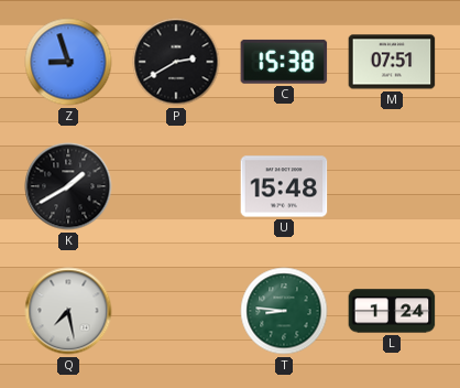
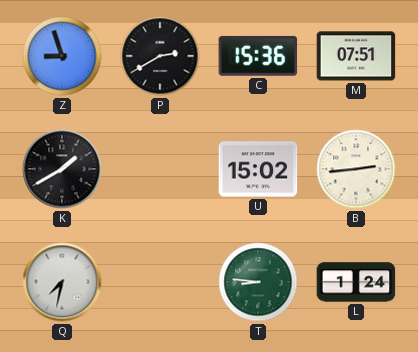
C: 15:38 -> 15:36
U: 15:48 -> 15:02
B: none -> 2:44
Q: 7:28 -> 7:32
